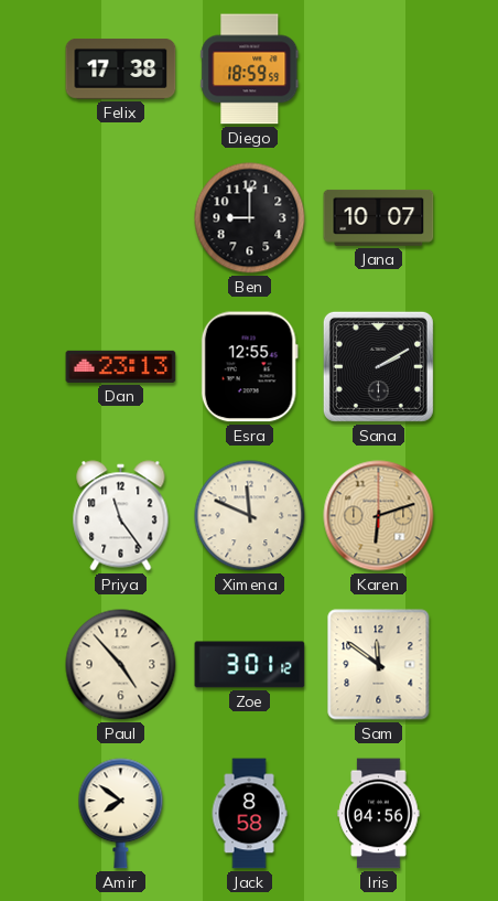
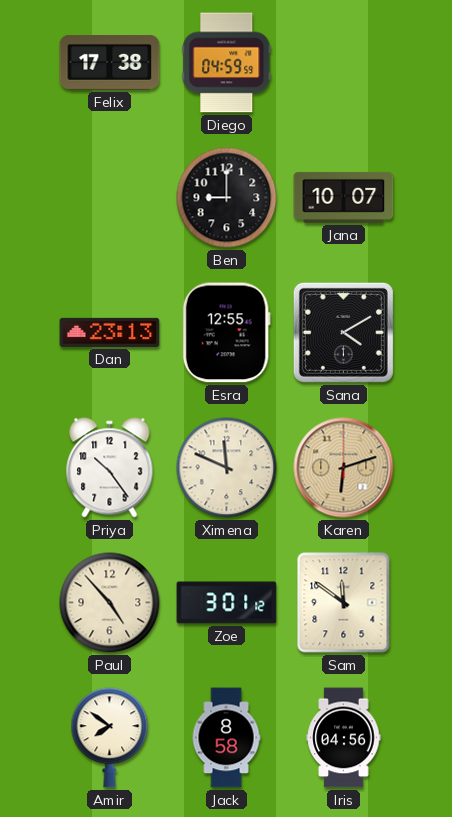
Diego: 18:59 -> 04:59
Sana: 2:10 -> 4:10
Priya: 11:24 -> 10:24
